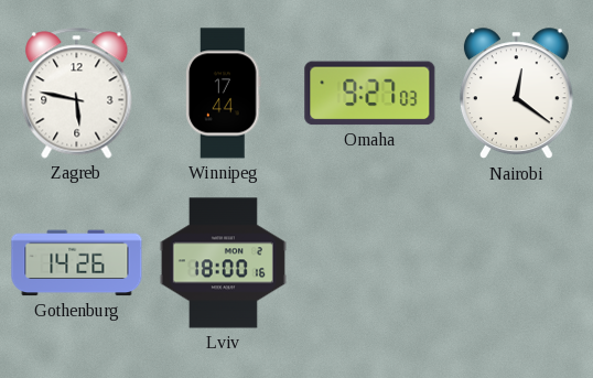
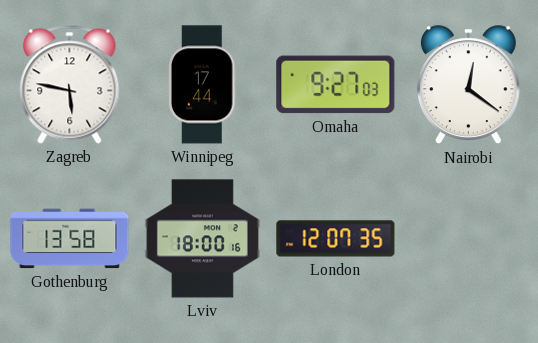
Gothenburg: 14:26 -> 13:58
London: none -> 12:07
